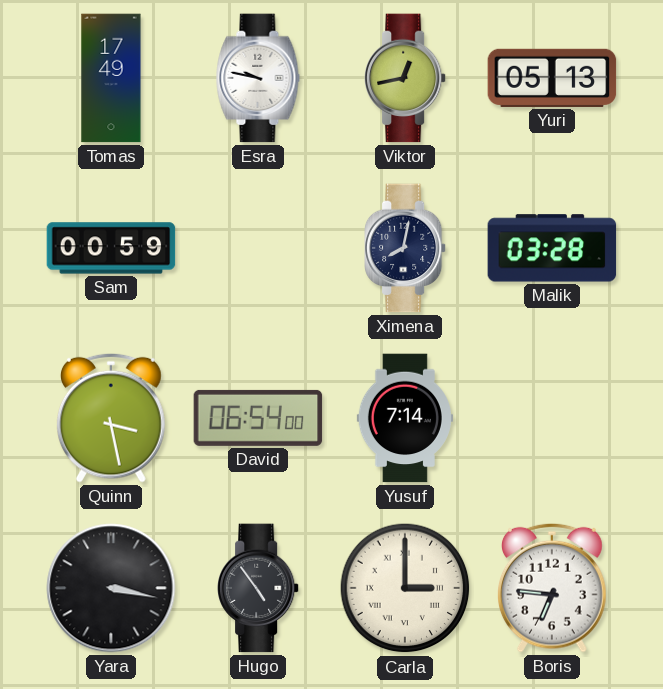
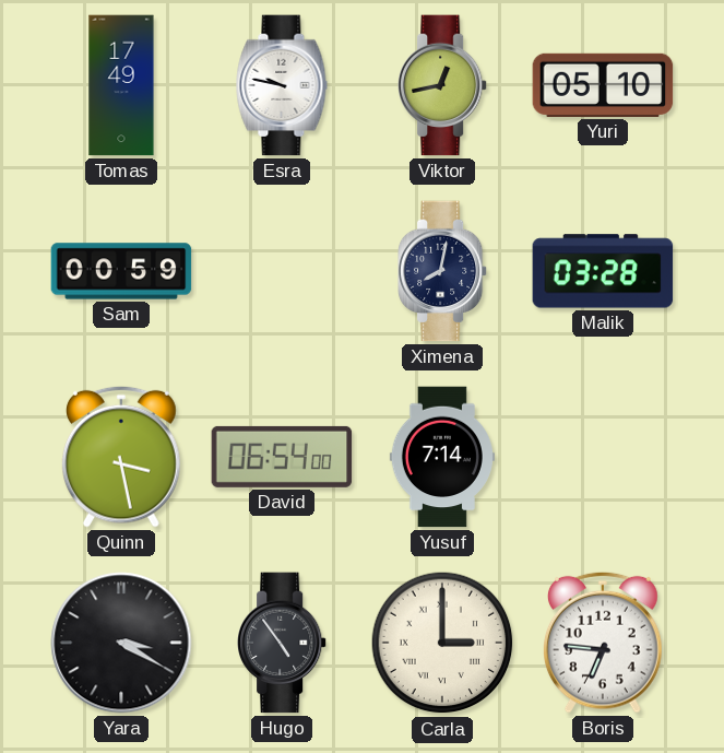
Yuri: 05:13 -> 05:10
Yara: 3:17 -> 3:20
